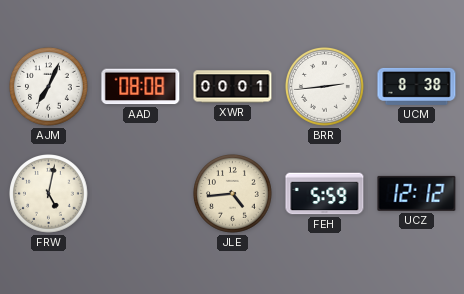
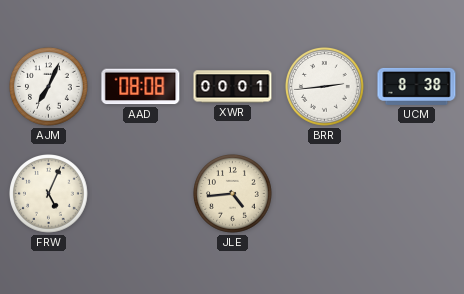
FRW: 5:02 -> 5:04
FEH: 5:59 -> none
UCZ: 12:12 -> none
